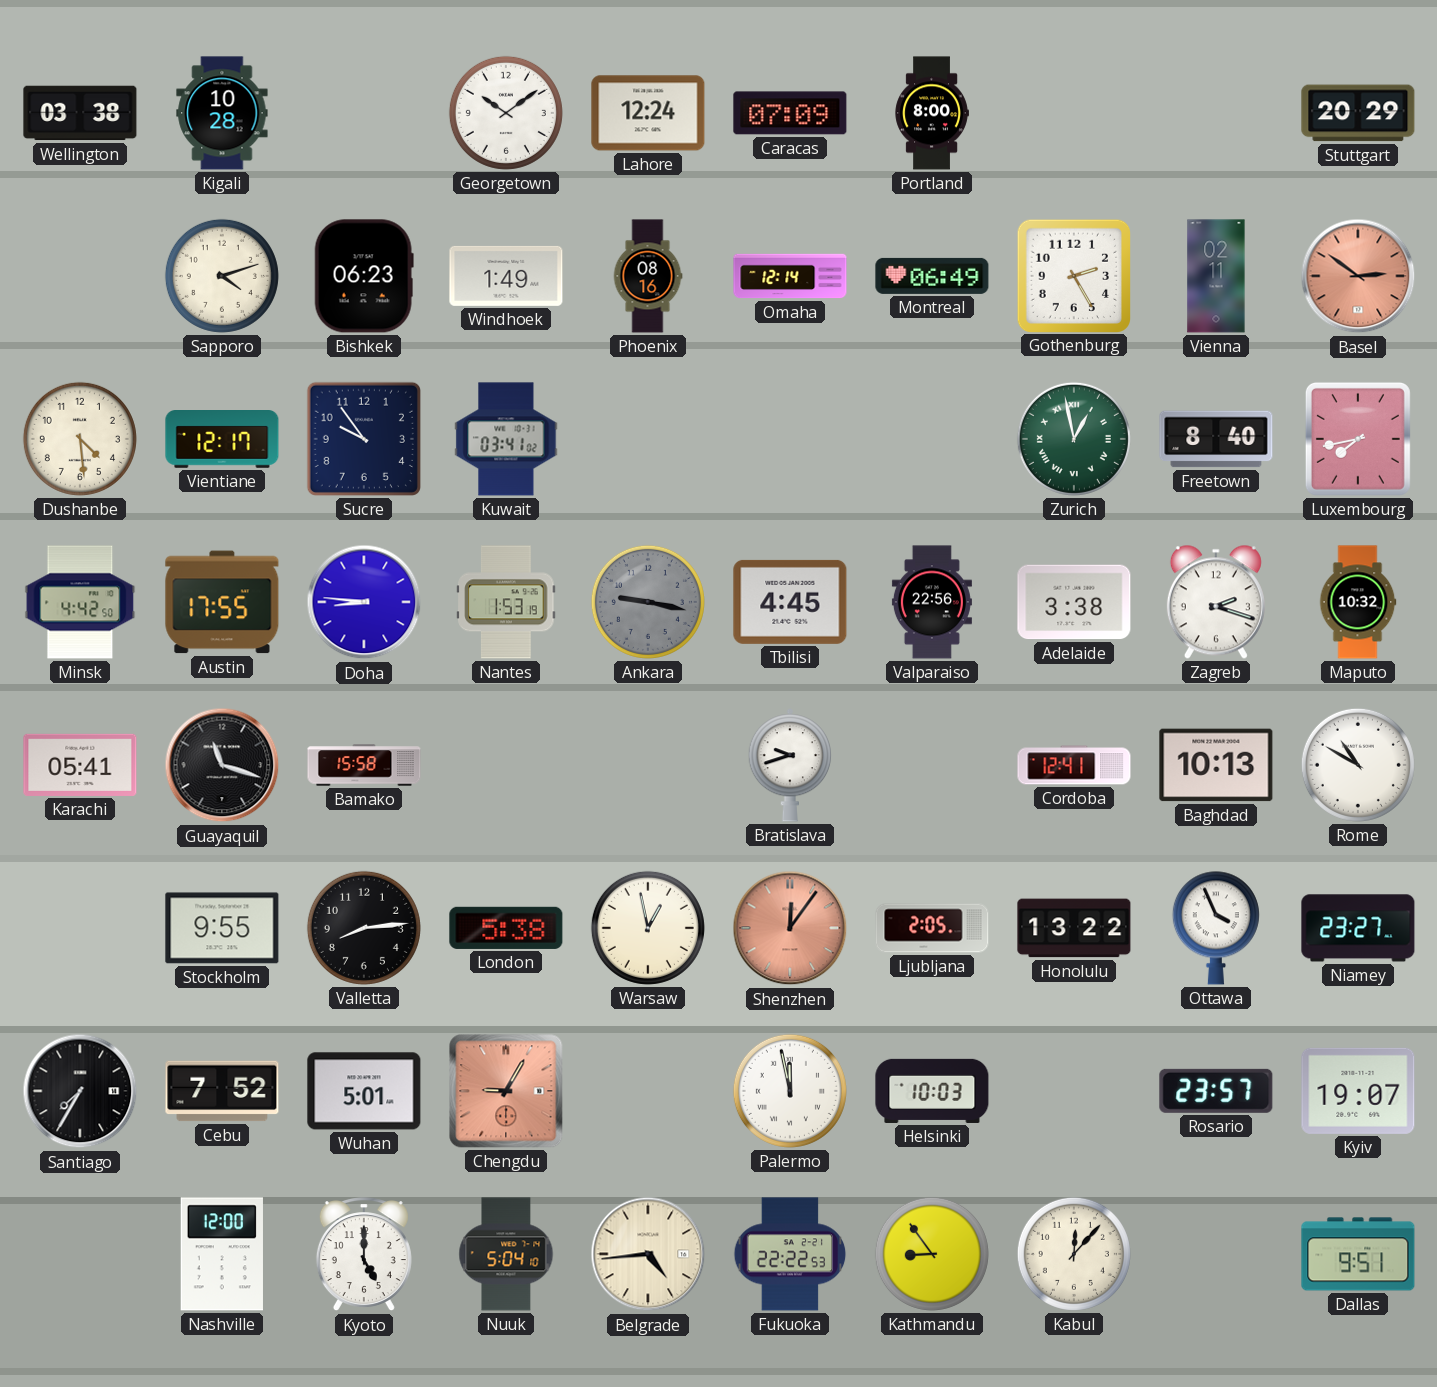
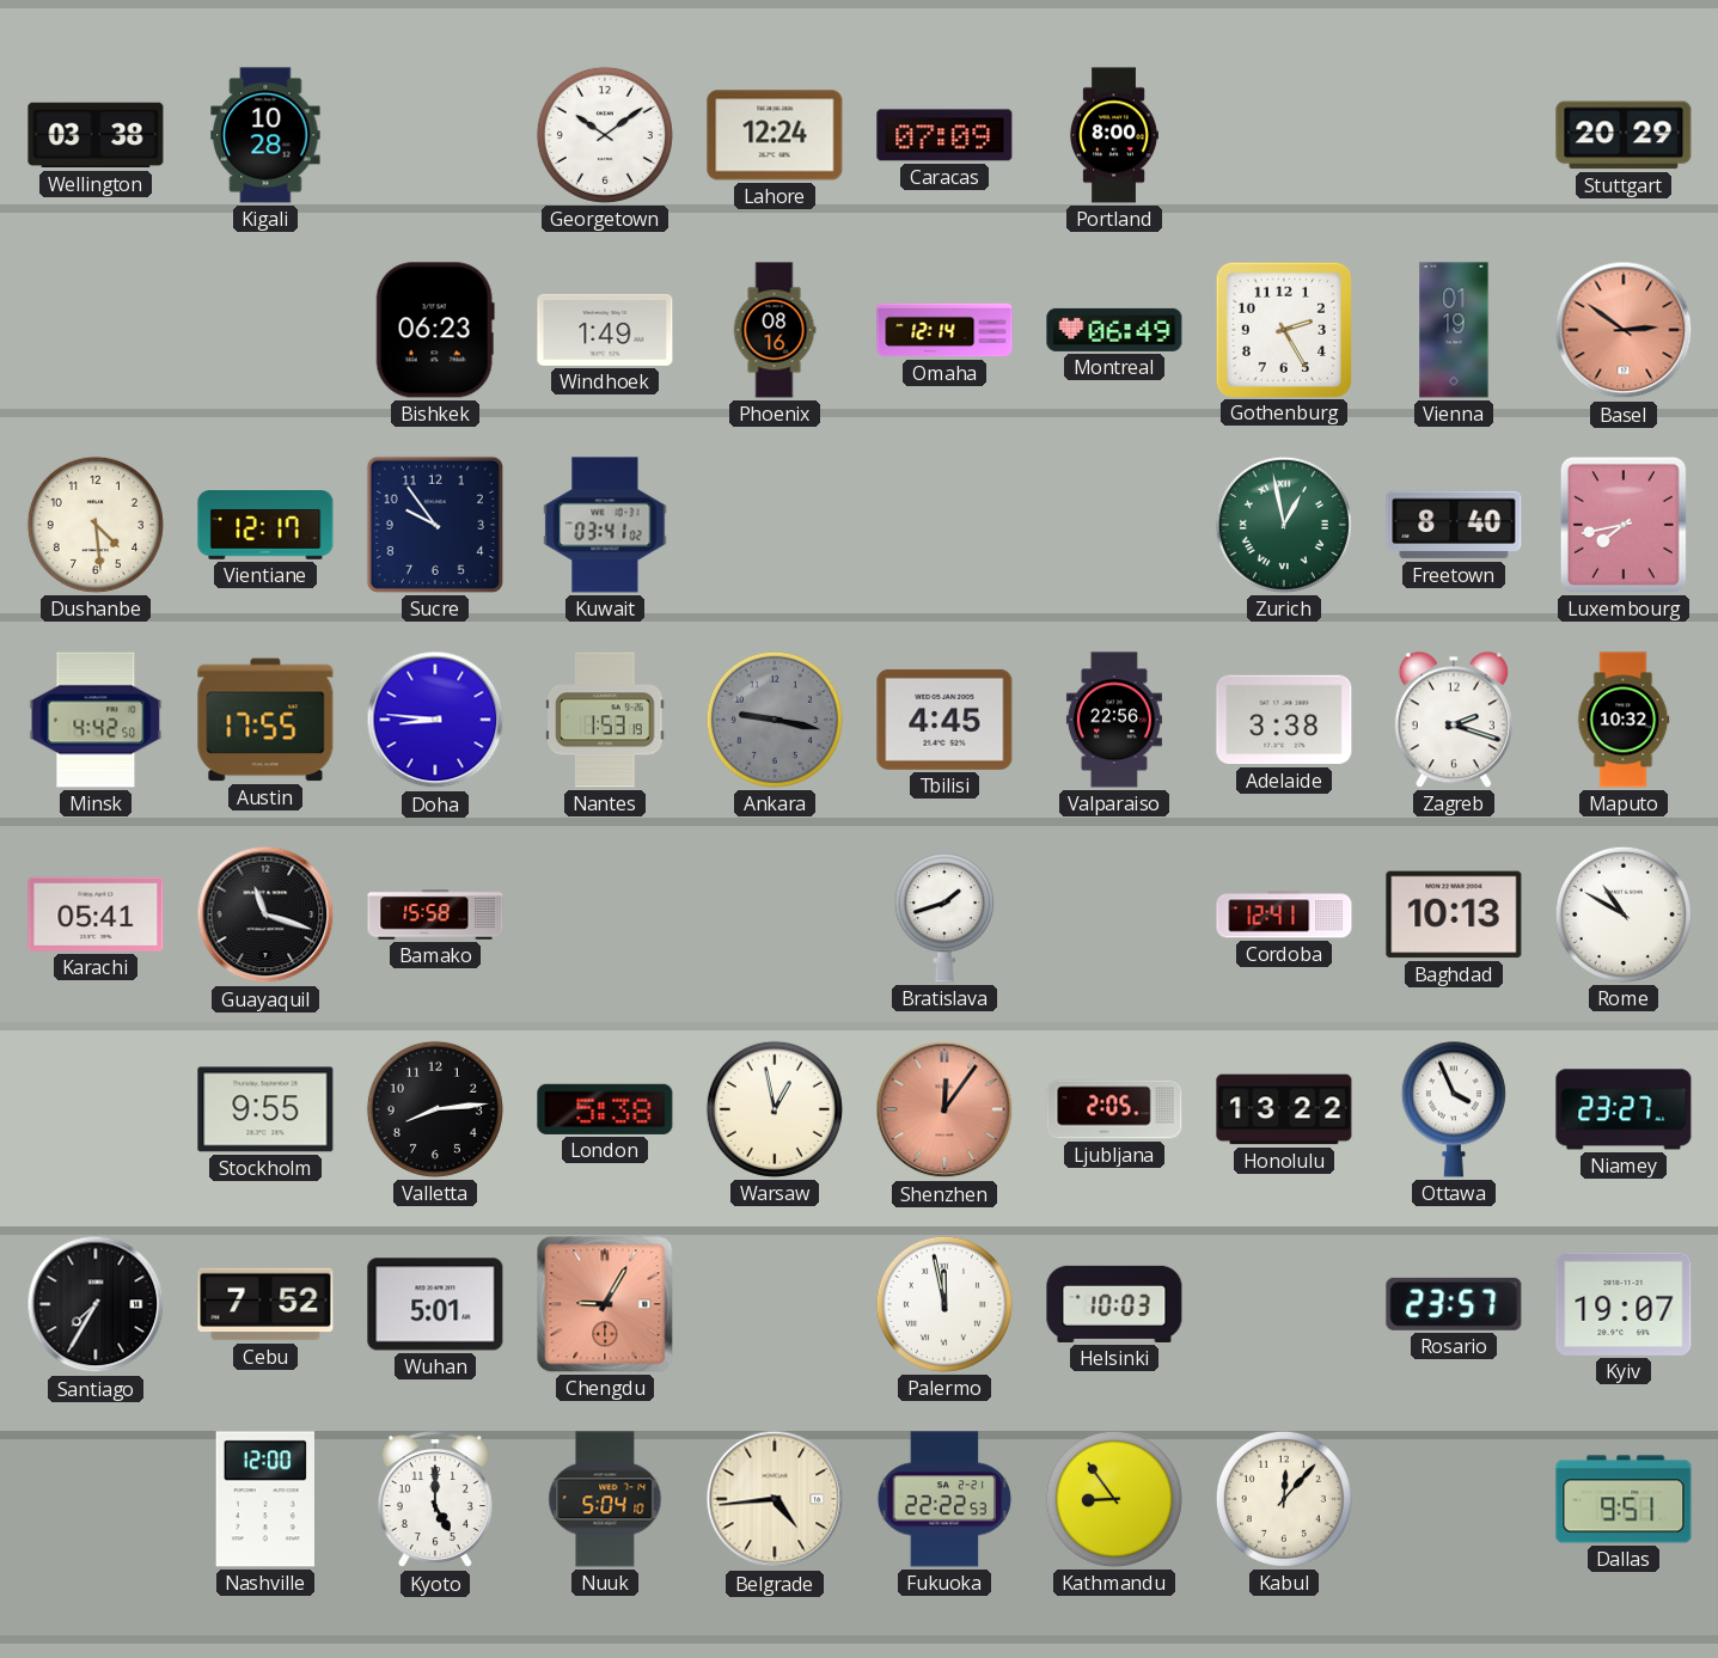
Sapporo: 4:12 -> none
Vienna: 02:11 -> 01:19
Bratislava: 9:42 -> 1:42
